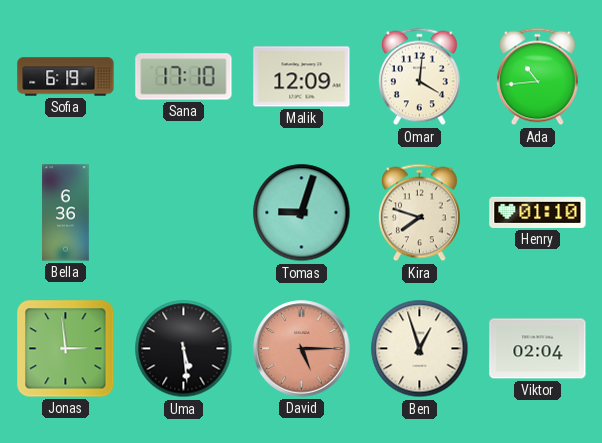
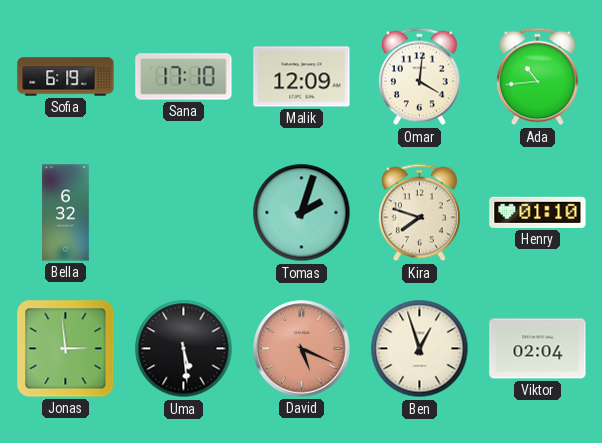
Bella: 6:36 -> 6:32
Tomas: 9:03 -> 2:03
David: 5:15 -> 5:19
